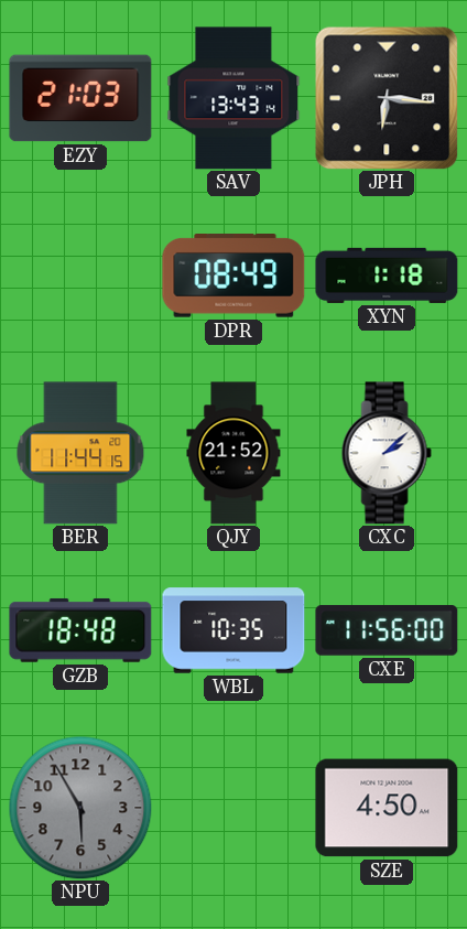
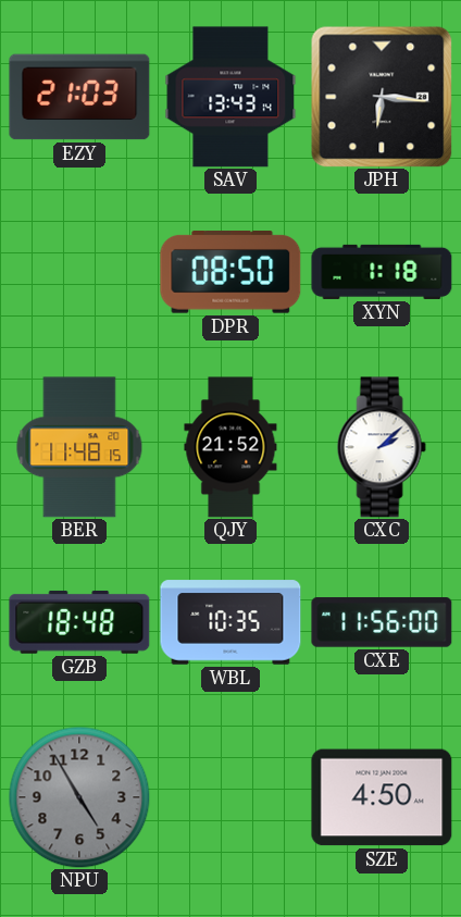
DPR: 08:49 -> 08:50
BER: 11:44 -> 11:48
NPU: 5:55 -> 4:55
